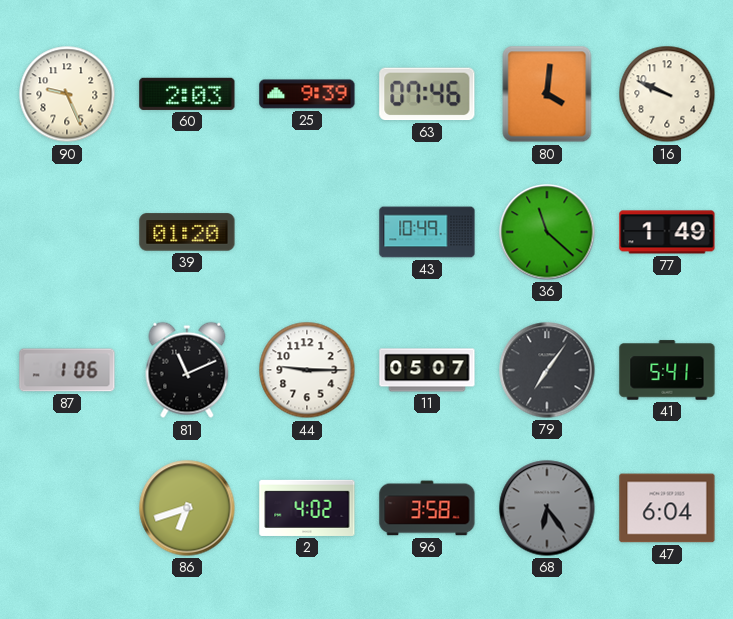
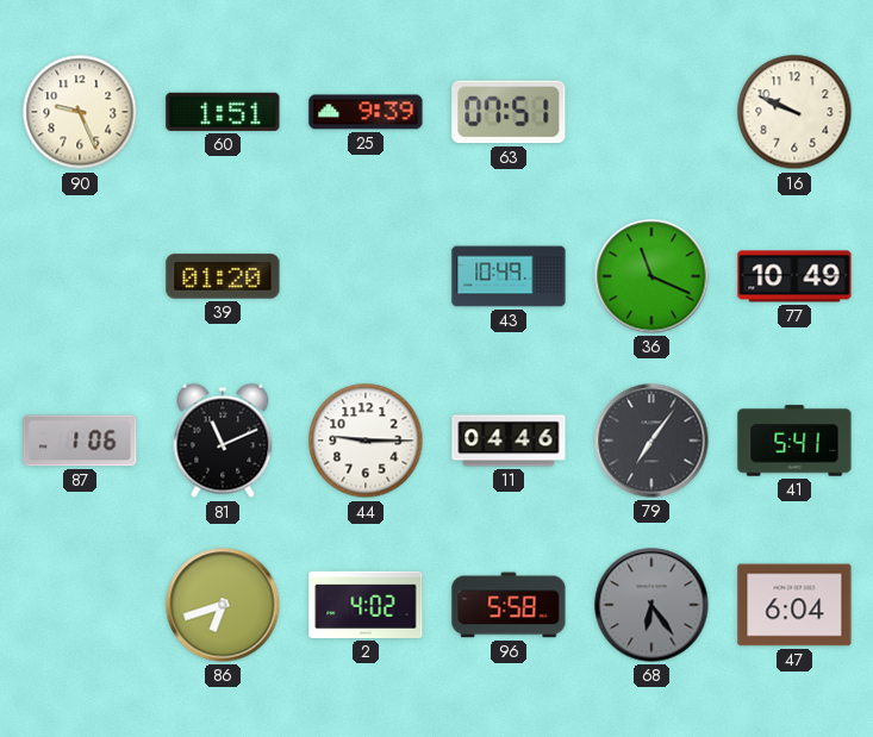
60: 2:03 -> 1:51
63: 07:46 -> 07:51
80: 4:01 -> none
36: 11:22 -> 11:19
77: 1:49 -> 10:49
11: 05:07 -> 04:46
96: 3:58 -> 5:58
